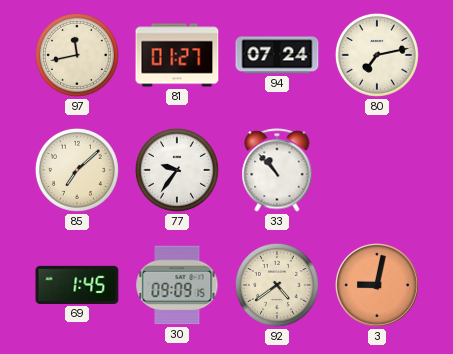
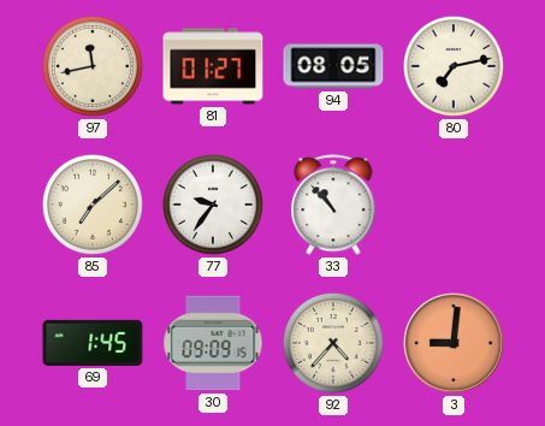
94: 07:24 -> 08:05
92: 4:39 -> 4:37
3: 9:02 -> 9:01
